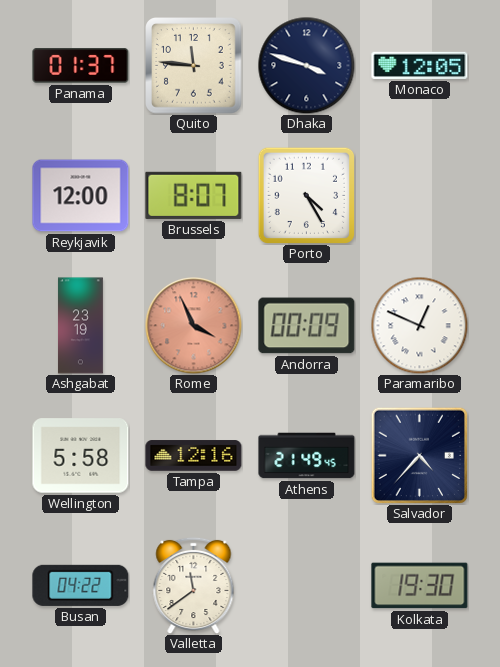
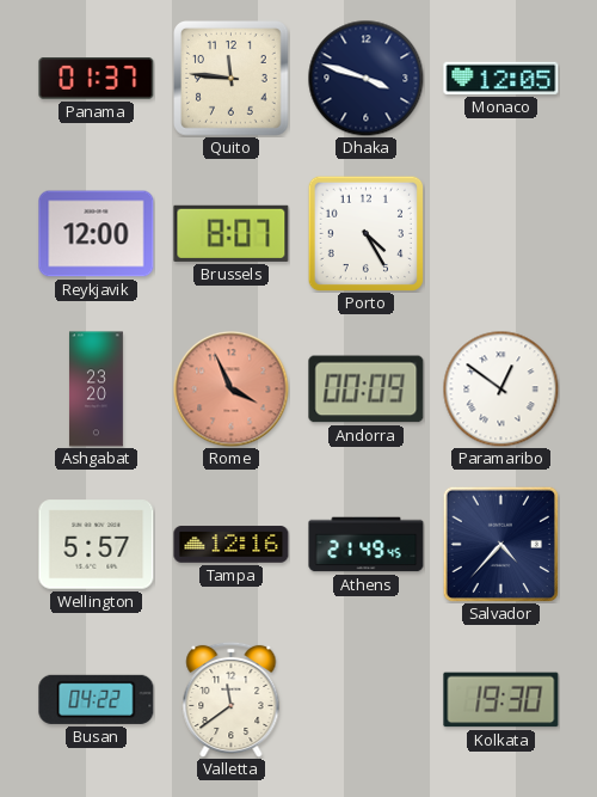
Ashgabat: 23:19 -> 23:20
Paramaribo: 12:49 -> 12:51
Wellington: 5:58 -> 5:57
